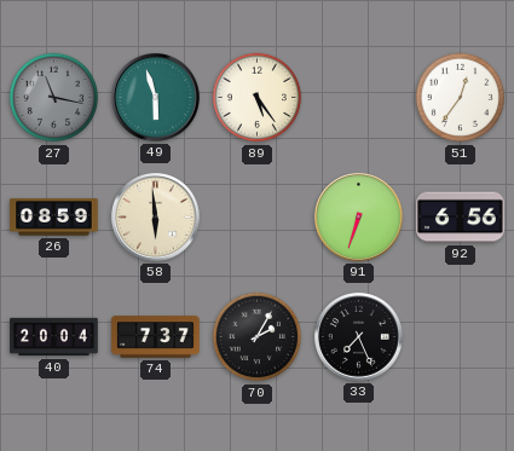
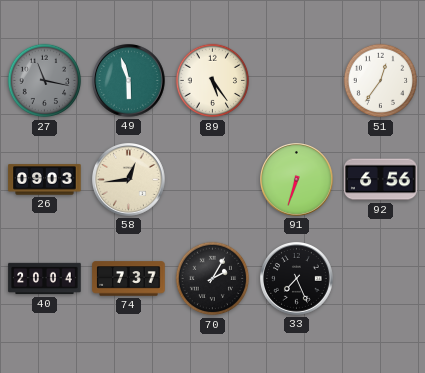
26: 08:59 -> 09:03
58: 5:59 -> 12:44
